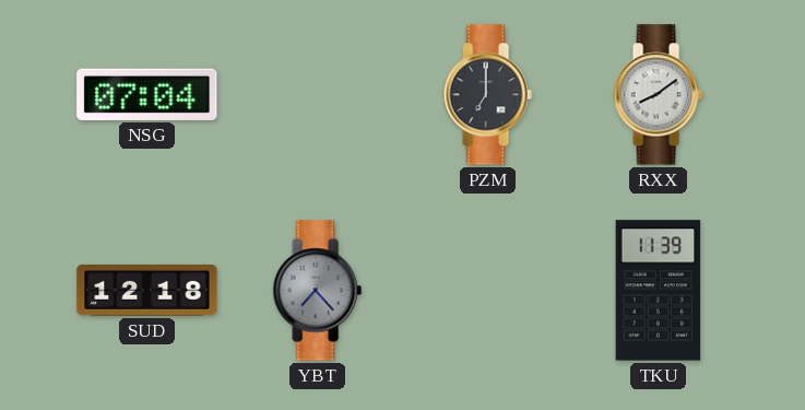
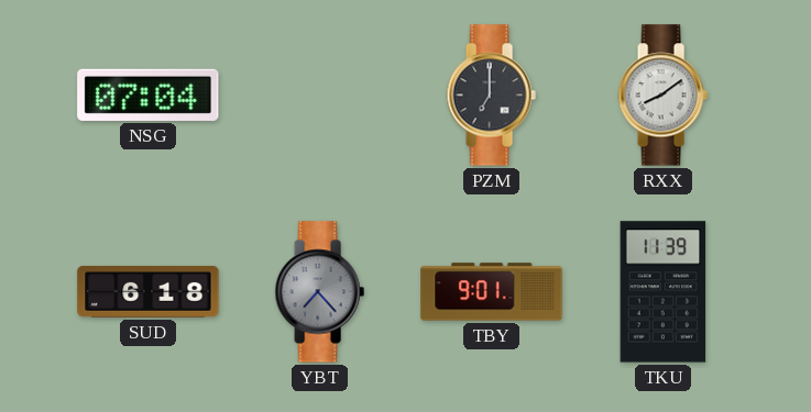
SUD: 12:18 -> 6:18
TBY: none -> 9:01
